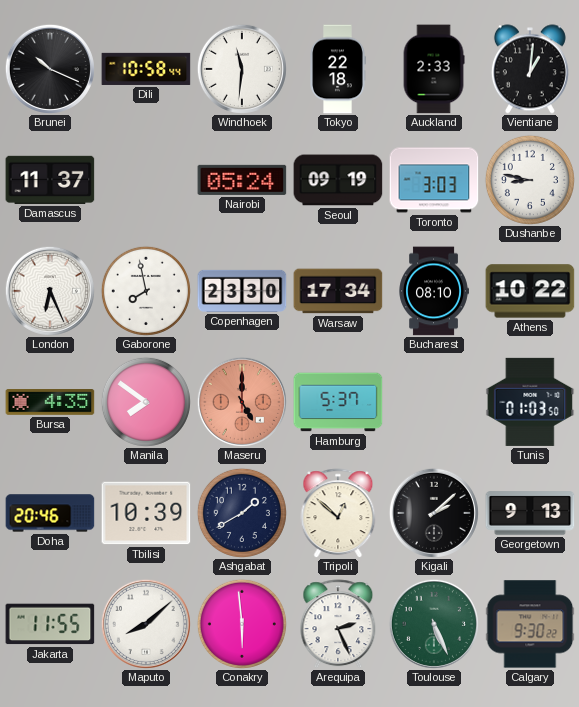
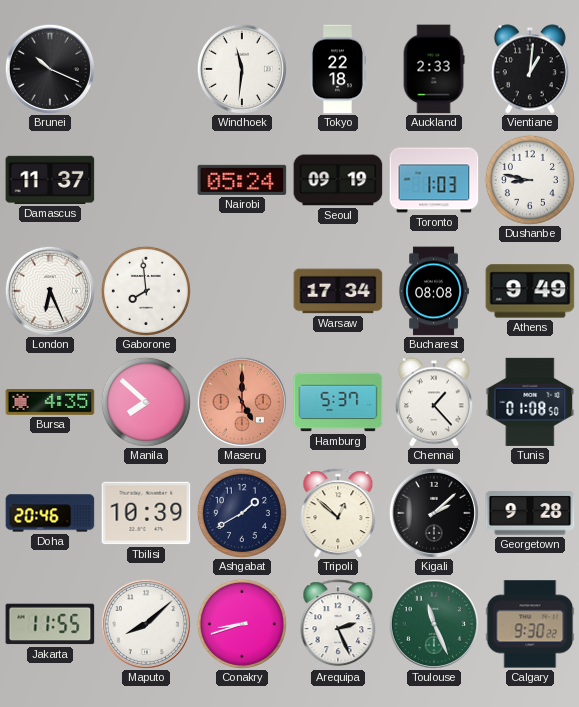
Dili: 10:58 -> none
Toronto: 3:03 -> 1:03
Gaborone: 7:58 -> 7:59
Copenhagen: 23:30 -> none
Bucharest: 08:10 -> 08:08
Athens: 10:22 -> 9:49
Manila: 7:51 -> 7:52
Chennai: none -> 1:23
Tunis: 01:03 -> 01:08
Georgetown: 9:13 -> 9:28
Conakry: 5:59 -> 8:42
Toulouse: 5:26 -> 11:26
